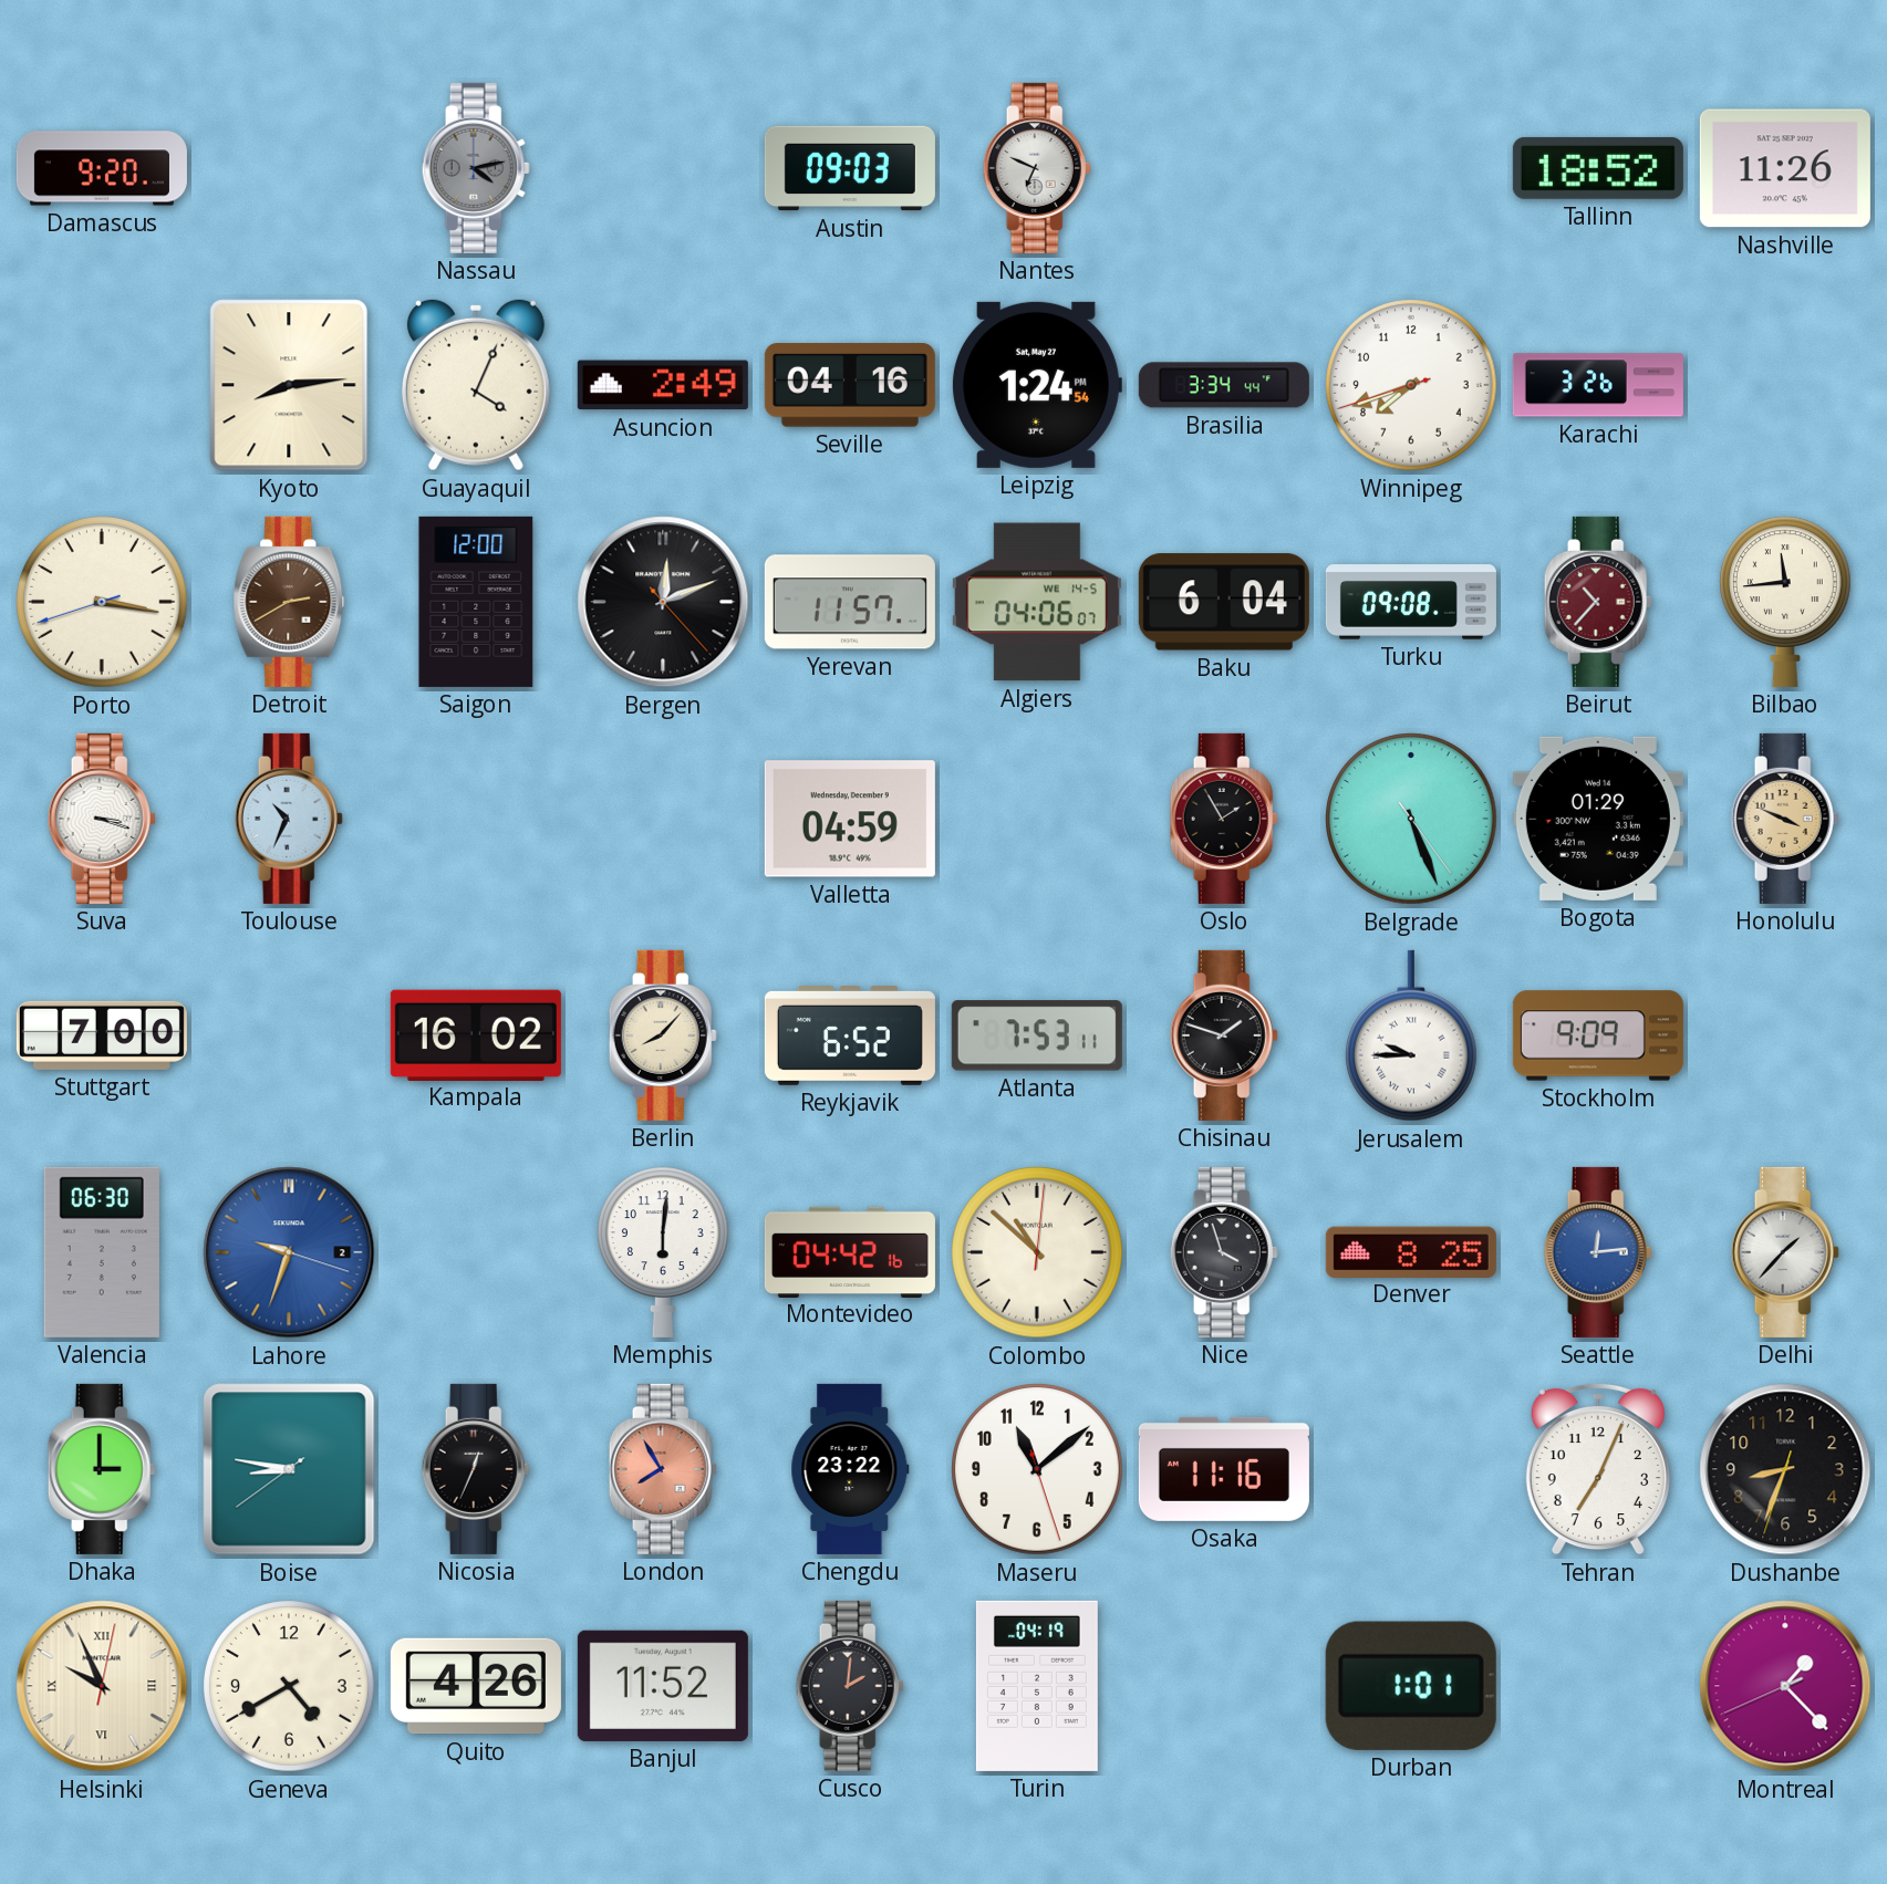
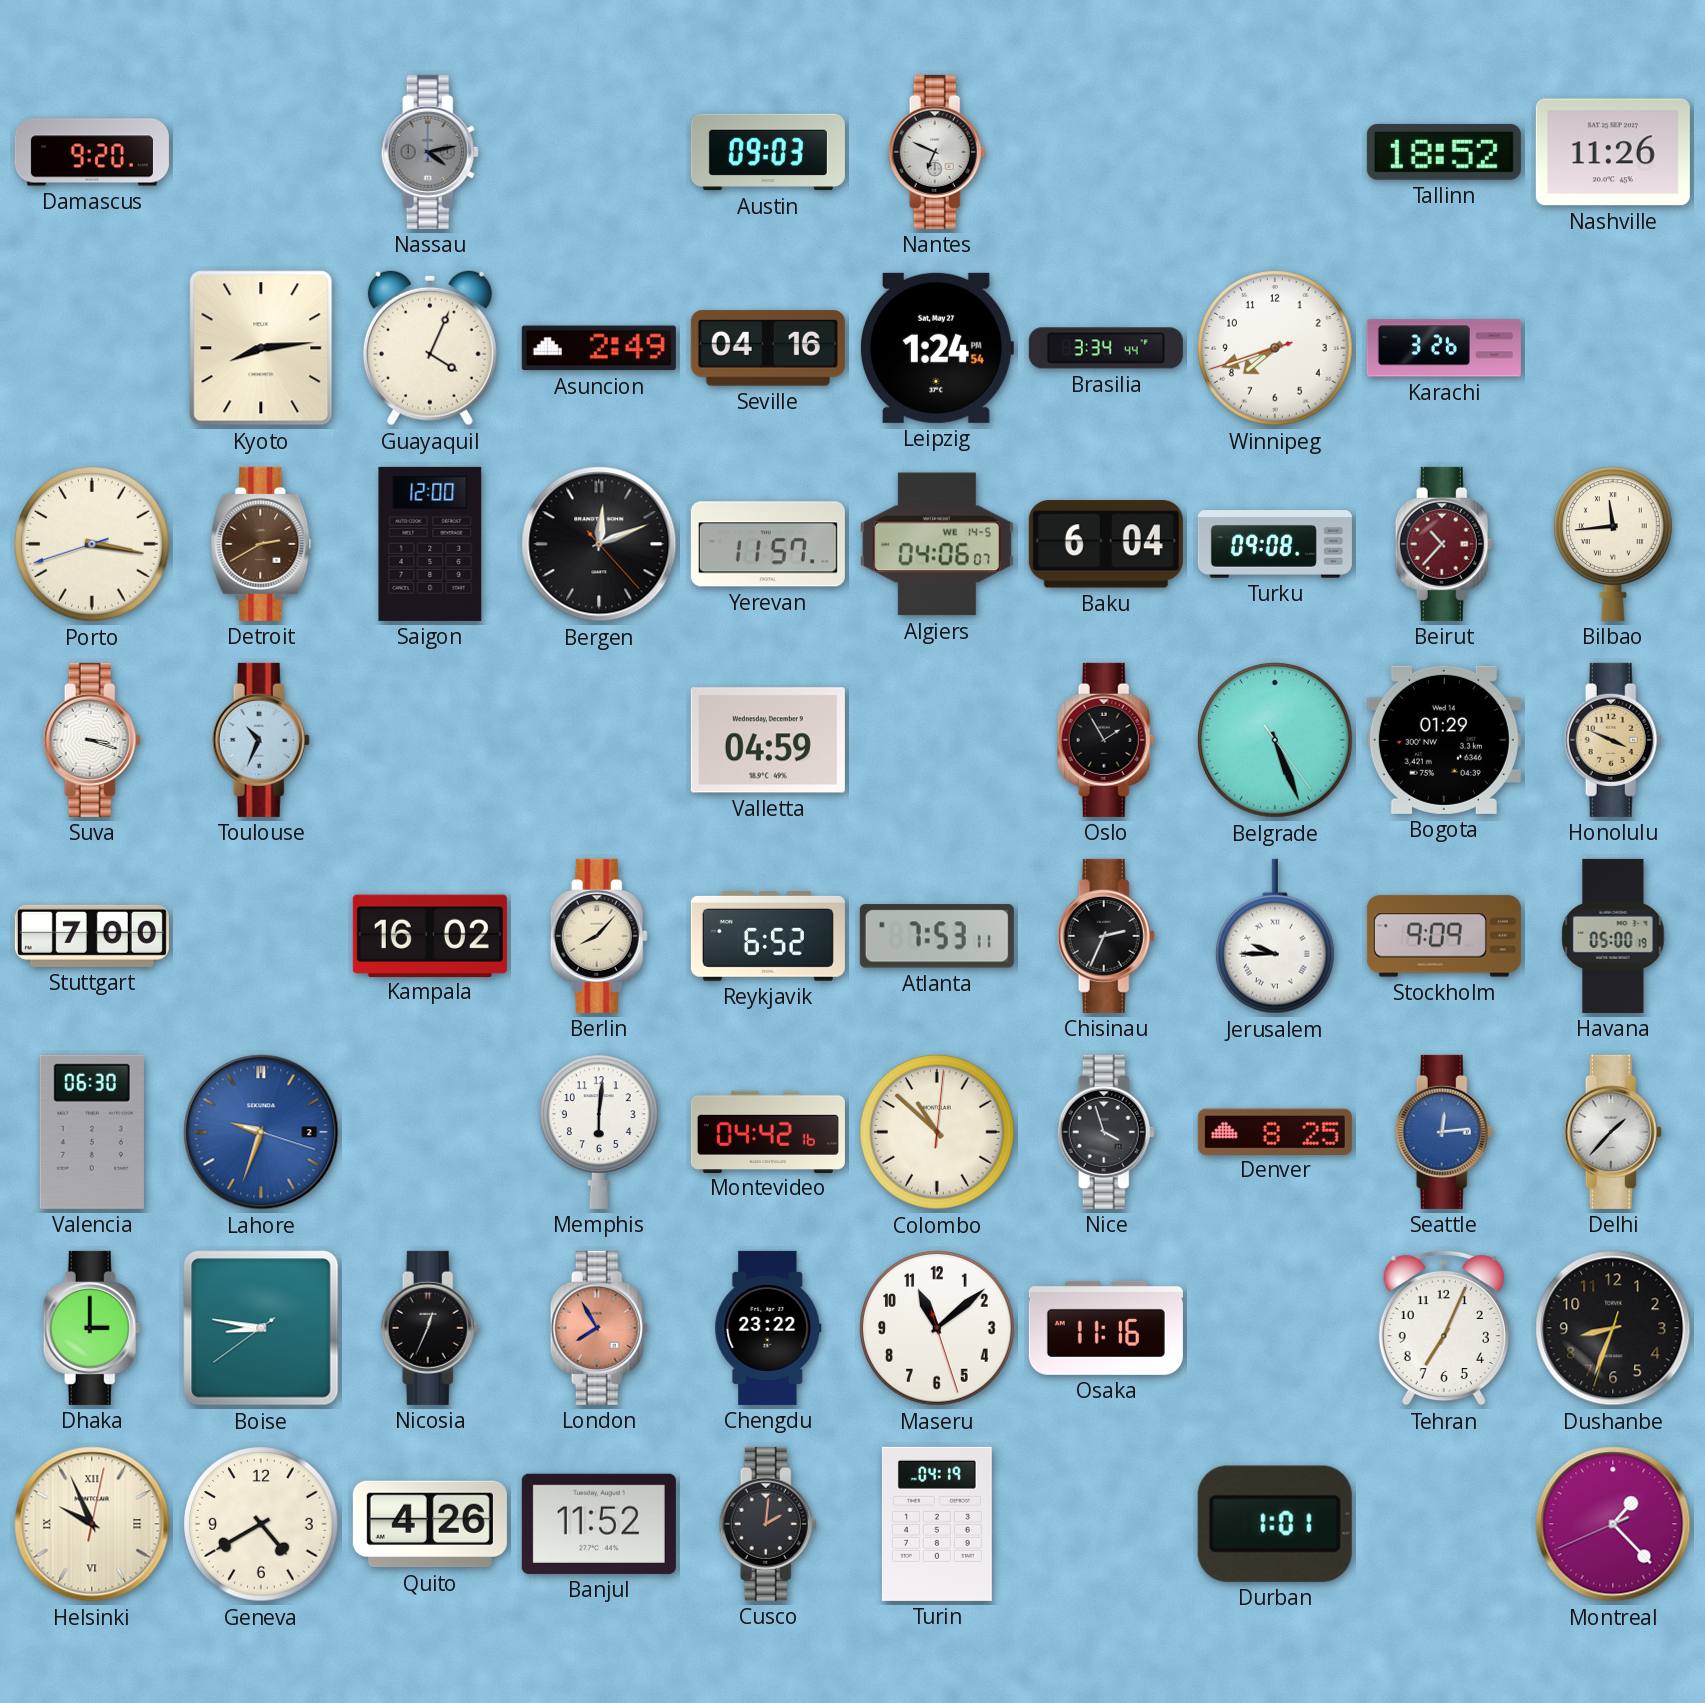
Chisinau: 1:48 -> 2:34
Havana: none -> 05:00
